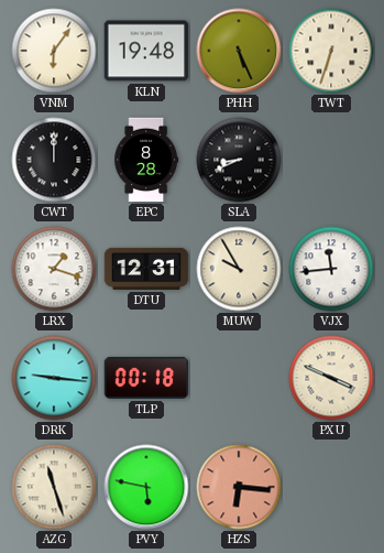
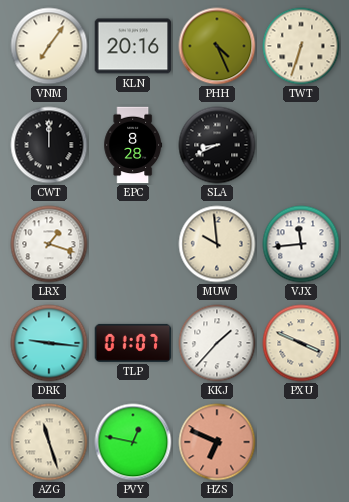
VNM: 6:06 -> 7:06
KLN: 19:48 -> 20:16
PHH: 5:26 -> 4:26
DTU: 12:31 -> none
MUW: 9:55 -> 9:59
TLP: 00:18 -> 01:07
KKJ: none -> 1:37
PVY: 5:47 -> 12:47
HZS: 6:16 -> 6:49
